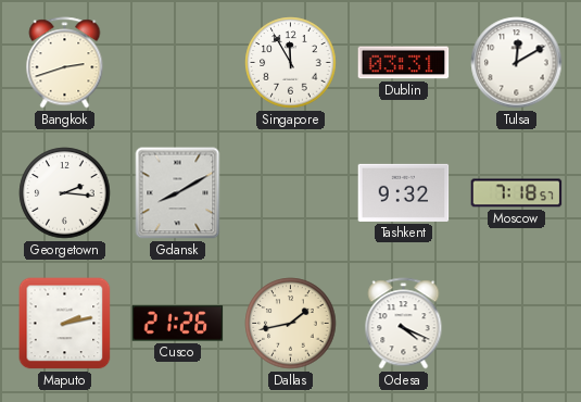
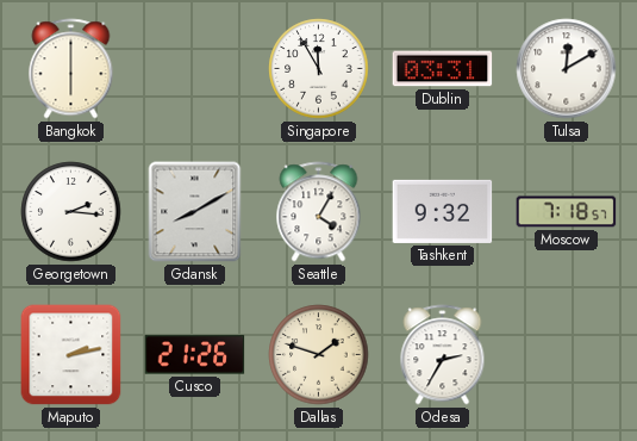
Bangkok: 2:42 -> 6:00
Seattle: none -> 4:05
Dallas: 1:43 -> 1:48
Odesa: 4:19 -> 2:35
